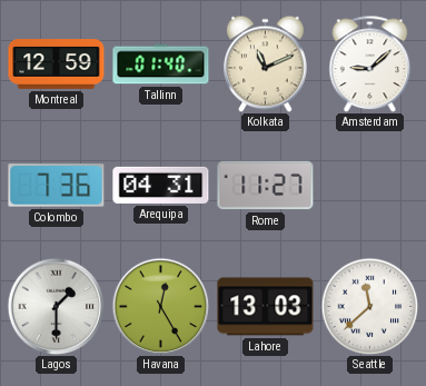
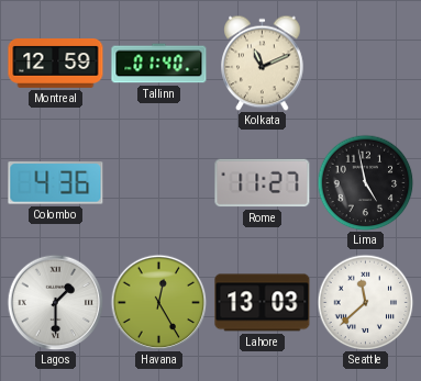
Amsterdam: 9:08 -> none
Colombo: 7:36 -> 4:36
Arequipa: 04:31 -> none
Lima: none -> 4:58
